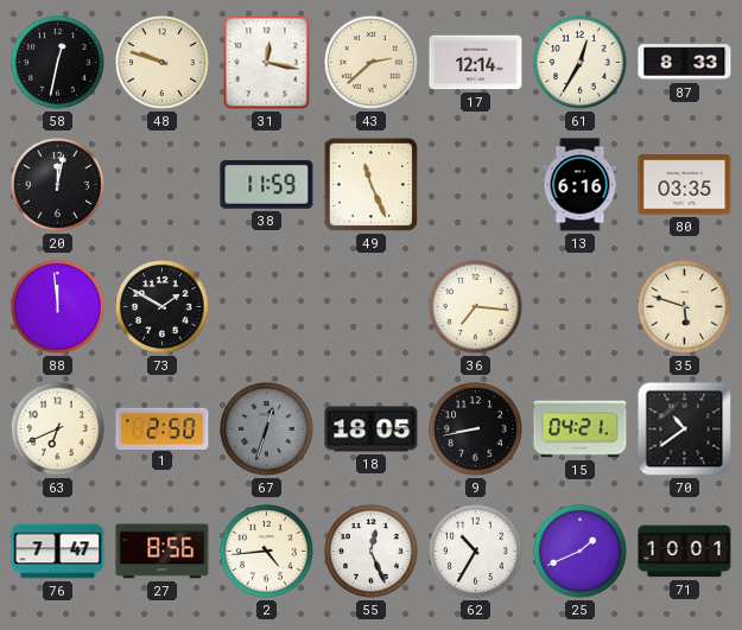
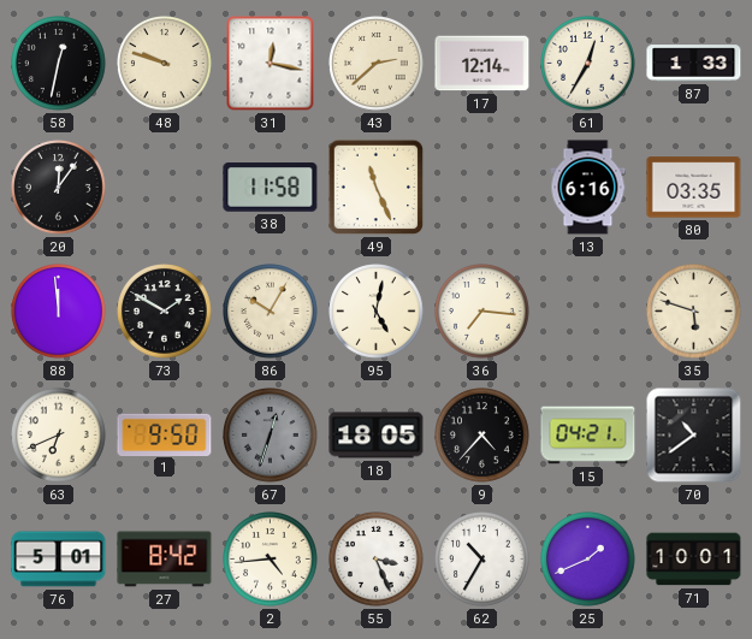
87: 8:33 -> 1:33
20: 12:02 -> 12:06
38: 11:59 -> 11:58
86: none -> 10:05
95: none -> 5:02
1: 2:50 -> 9:50
9: 8:43 -> 4:37
76: 7:47 -> 5:01
27: 8:56 -> 8:42
55: 12:26 -> 3:26
